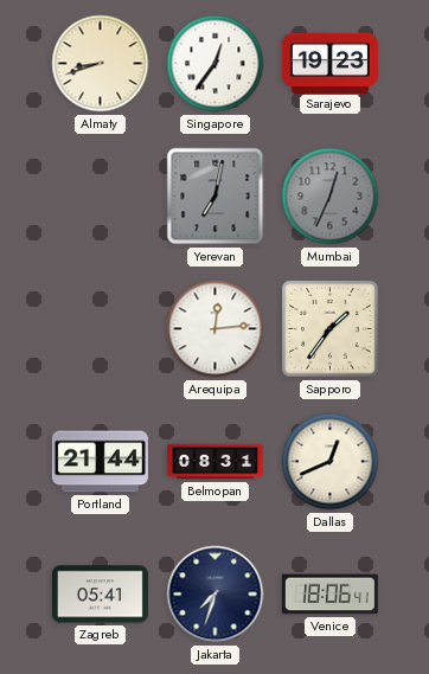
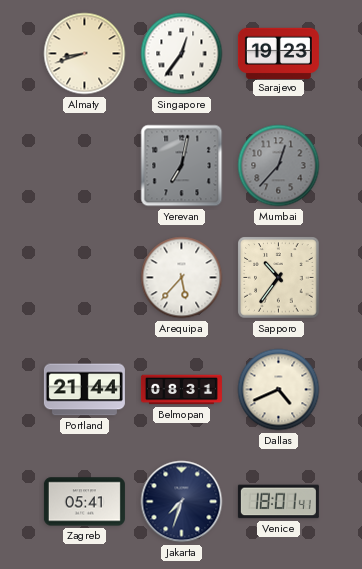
Mumbai: 12:34 -> 12:37
Arequipa: 12:14 -> 5:37
Sapporo: 1:36 -> 10:36
Dallas: 12:41 -> 4:41
Venice: 18:06 -> 18:01
